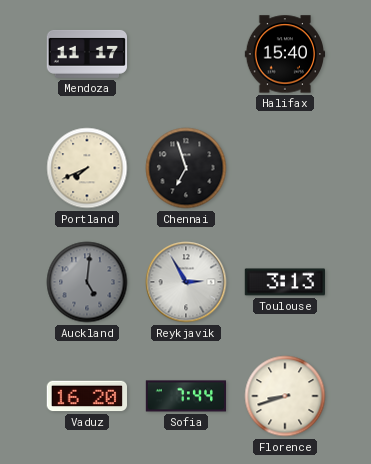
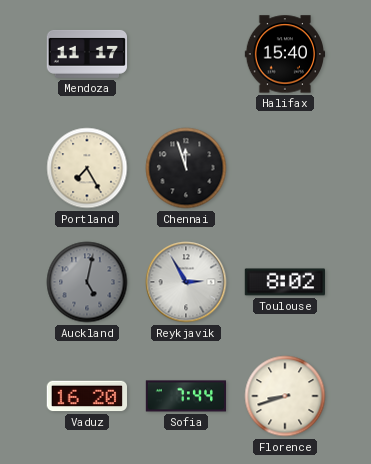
Portland: 7:41 -> 7:25
Chennai: 6:57 -> 11:57
Auckland: 5:01 -> 5:02
Toulouse: 3:13 -> 8:02
